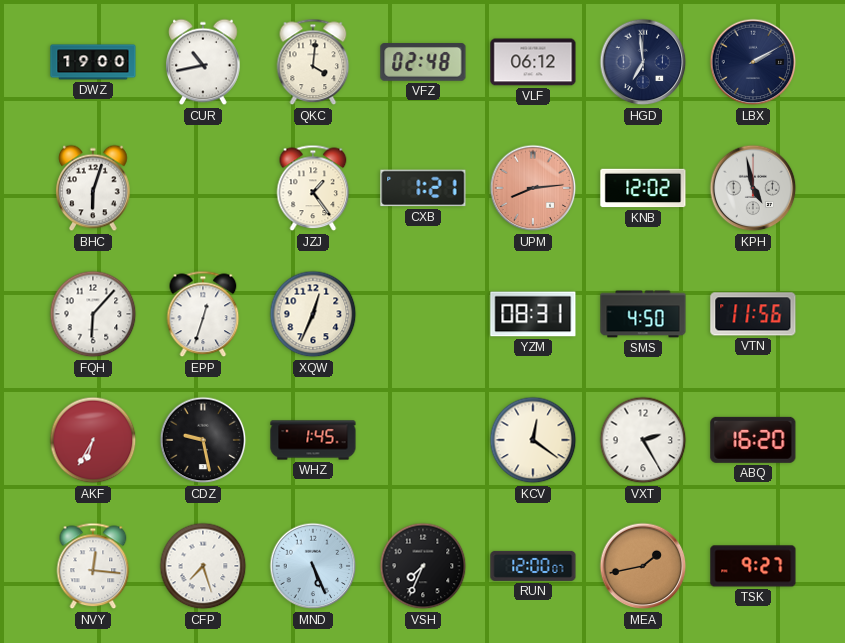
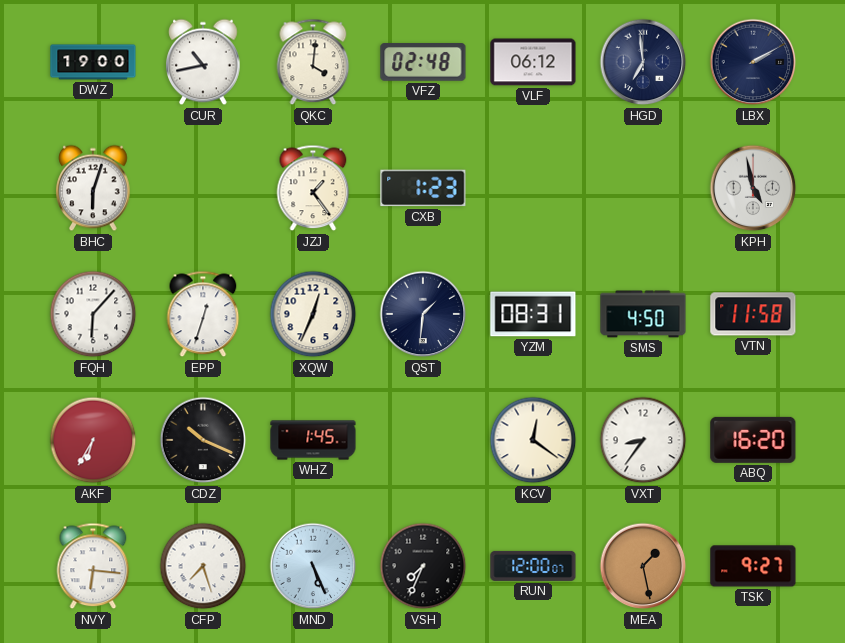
CXB: 1:21 -> 1:23
UPM: 8:14 -> none
KNB: 12:02 -> none
QST: none -> 1:31
VTN: 11:56 -> 11:58
CDZ: 9:28 -> 10:19
VXT: 2:25 -> 8:36
NVY: 12:16 -> 6:16
MEA: 1:43 -> 1:28
